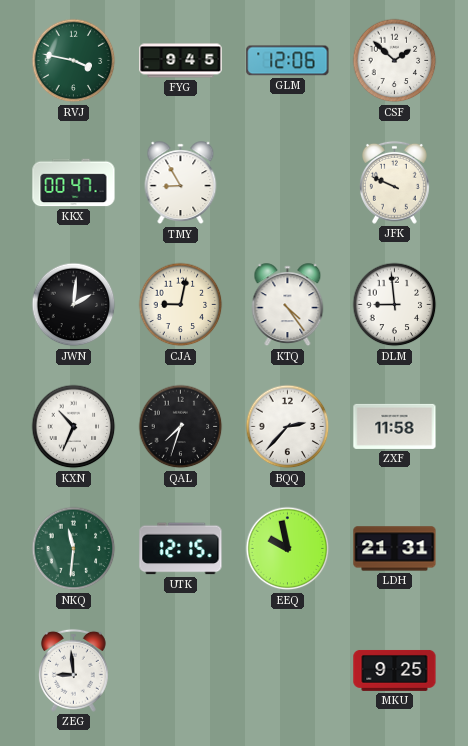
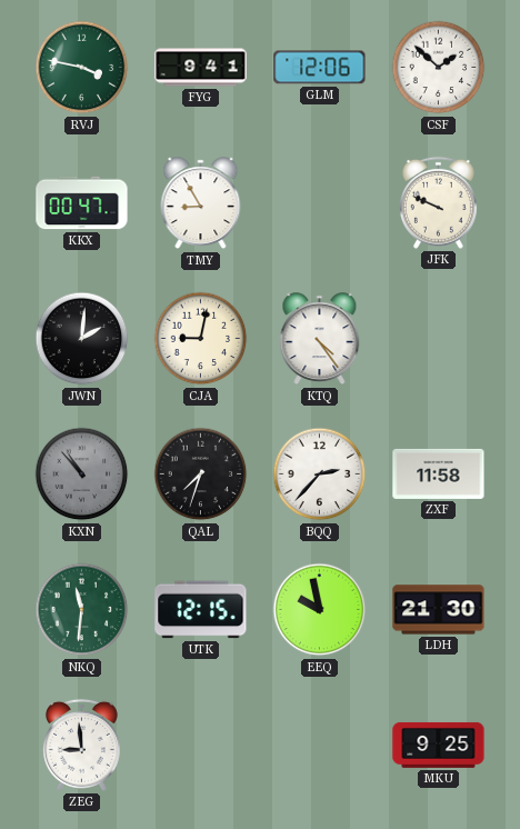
FYG: 9:45 -> 9:41
DLM: 8:59 -> none
KXN: 10:34 -> 10:53
KXN dial: white -> grey
LDH: 21:31 -> 21:30
